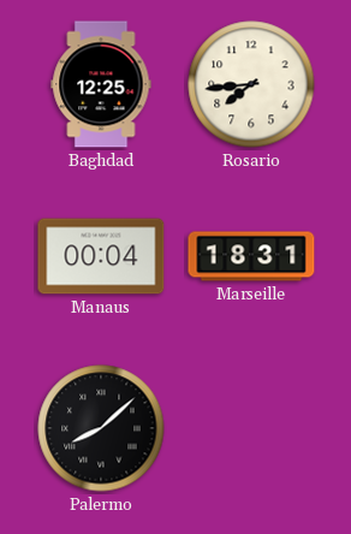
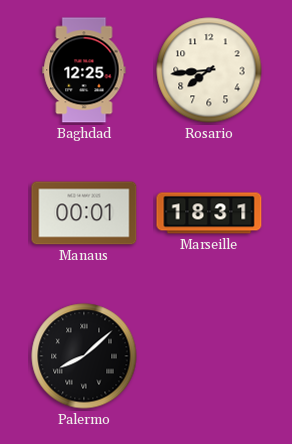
Manaus: 00:04 -> 00:01
